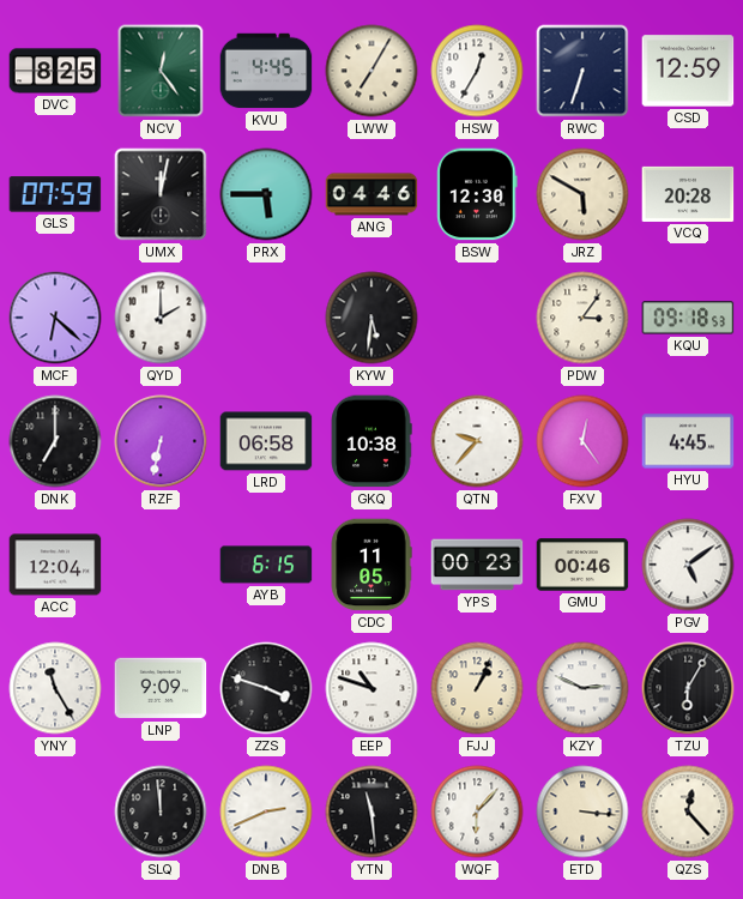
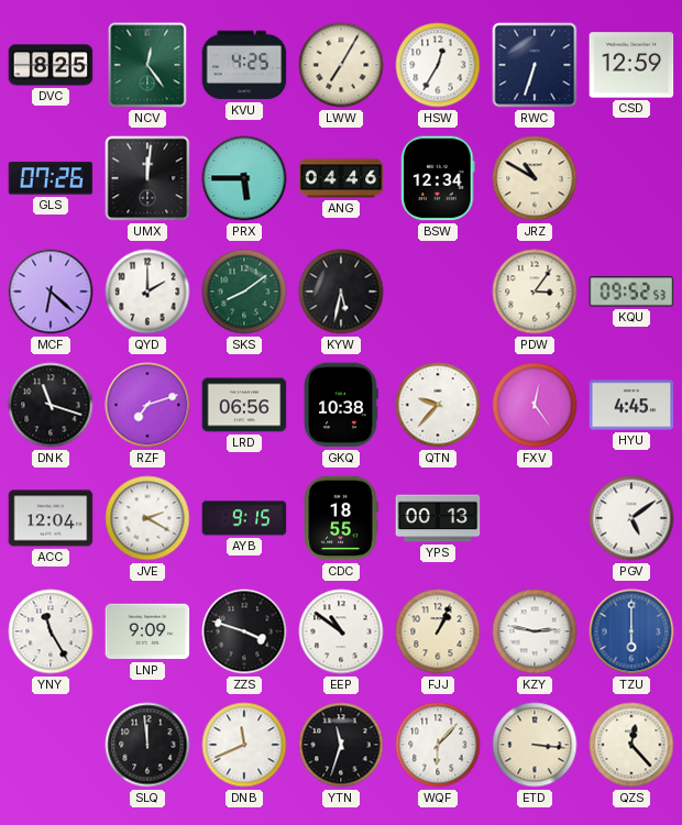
KVU: 4:45 -> 4:25
GLS: 07:59 -> 07:26
UMX: 12:02 -> 12:01
BSW: 12:30 -> 12:34
JRZ: 5:50 -> 10:50
VCQ: 20:28 -> none
SKS: none -> 8:09
KYW: 5:31 -> 5:32
KQU: 09:18 -> 09:52
DNK: 7:00 -> 11:18
RZF: 6:32 -> 7:12
LRD: 06:58 -> 06:56
JVE: none -> 2:20
AYB: 6:15 -> 9:15
CDC: 11:05 -> 18:55
YPS: 00:23 -> 00:13
GMU: 00:46 -> none
EEP: 10:48 -> 10:51
KZY: 2:49 -> 2:47
TZU: 6:05 -> 6:00
TZU dial: black -> blue
DNB: 2:41 -> 11:41
YTN: 11:29 -> 11:33
